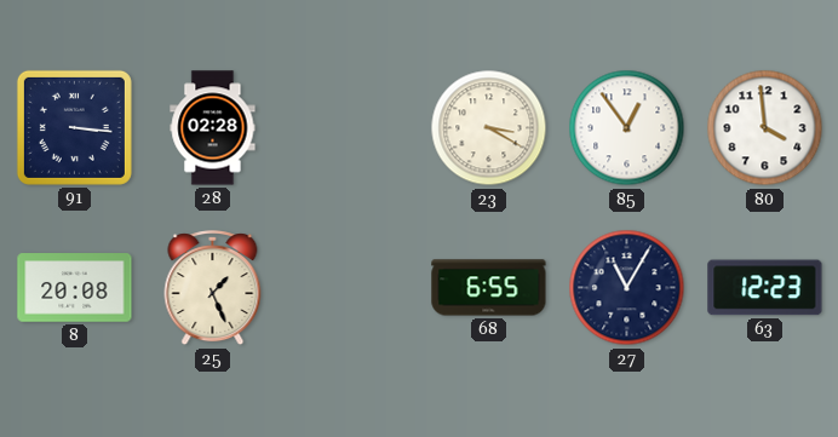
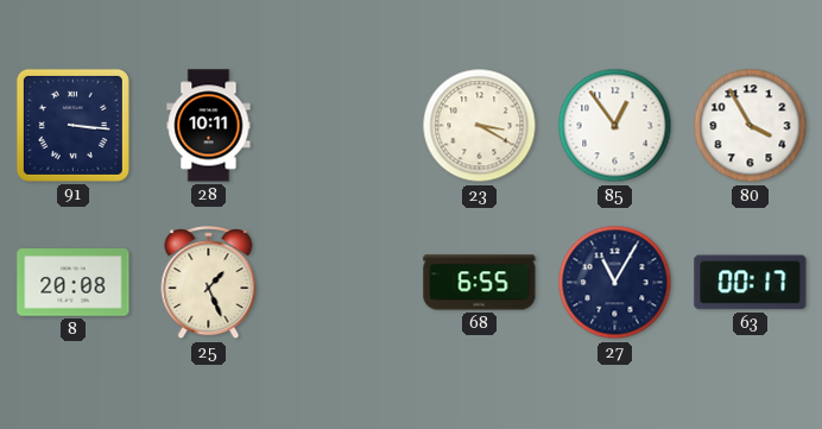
28: 02:28 -> 10:11
80: 3:59 -> 3:55
63: 12:23 -> 00:17
